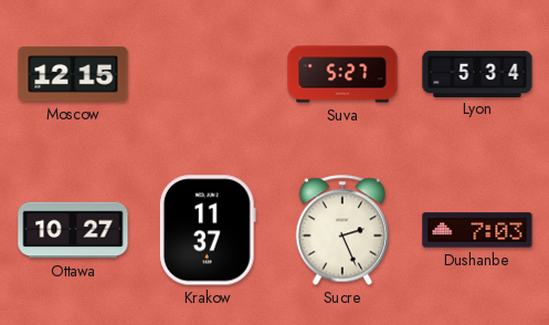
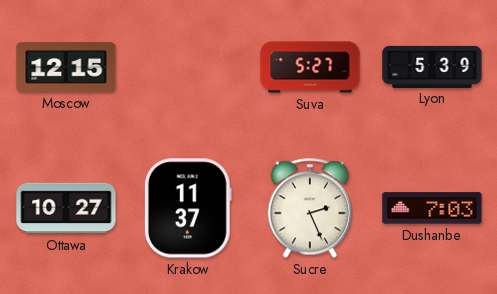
Lyon: 5:34 -> 5:39
